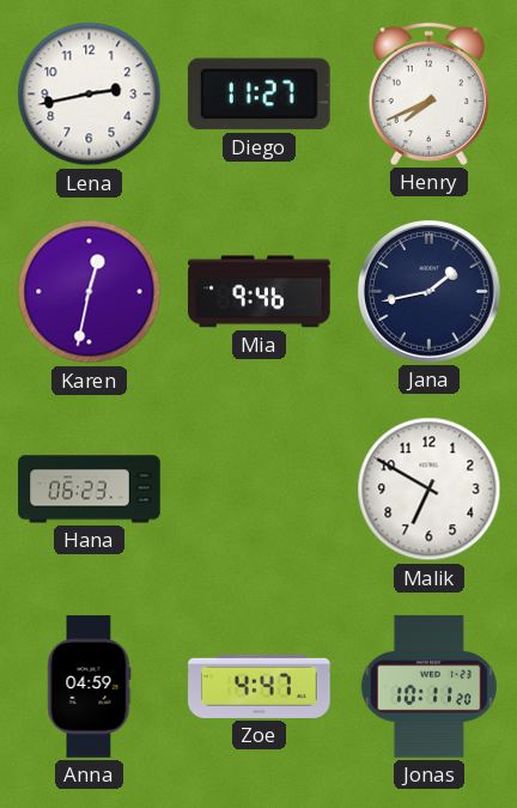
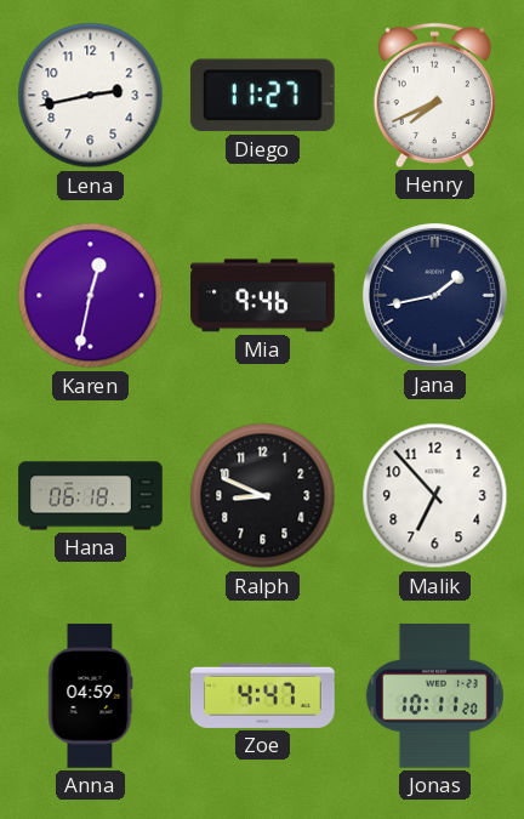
Hana: 06:23 -> 06:18
Ralph: none -> 8:49
Malik: 6:50 -> 6:53
